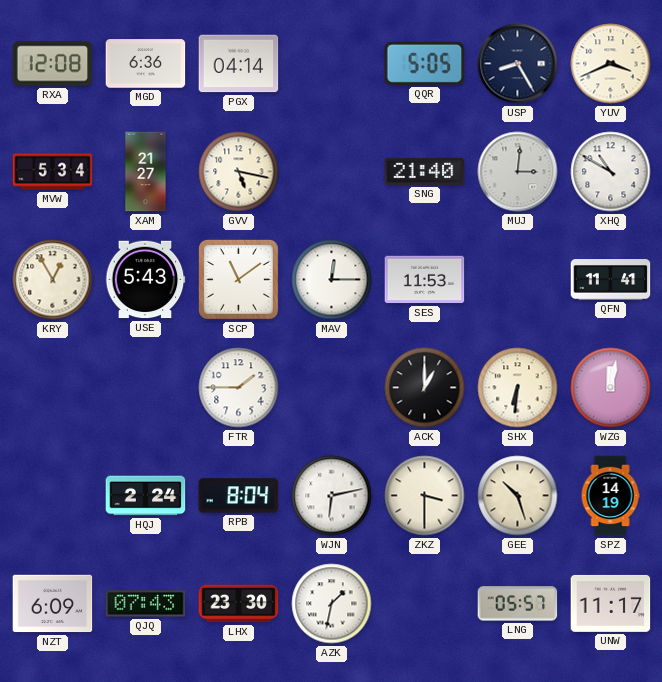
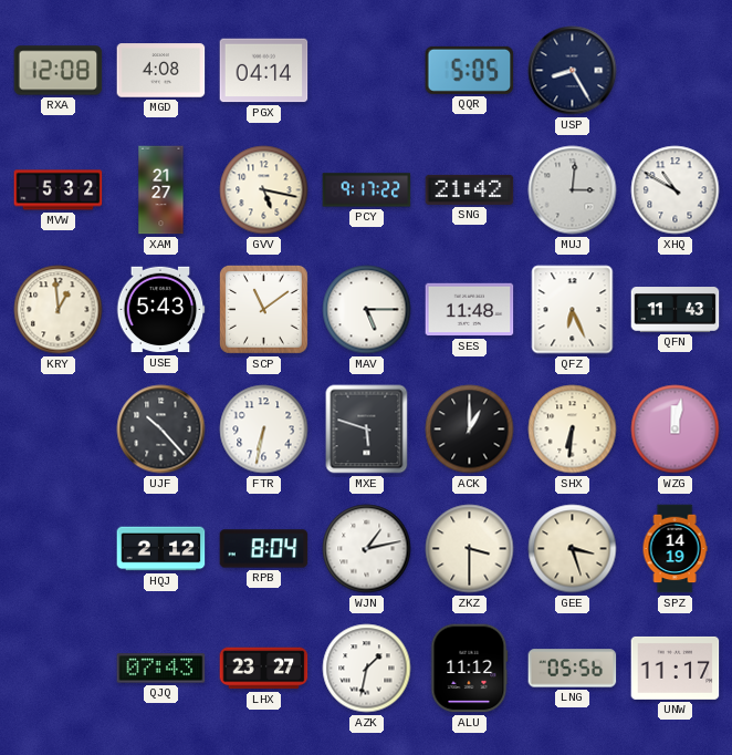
MGD: 6:36 -> 4:08
YUV: 3:41 -> none
MVW: 5:34 -> 5:32
PCY: none -> 9:17
SNG: 21:40 -> 21:42
KRY: 12:55 -> 12:59
MAV: 12:15 -> 5:15
SES: 11:53 -> 11:48
QFZ: none -> 6:26
QFN: 11:41 -> 11:43
UJF: none -> 10:23
FTR: 1:45 -> 6:32
MXE: none -> 5:48
HQJ: 2:24 -> 2:12
WJN: 6:13 -> 1:13
GEE: 10:27 -> 3:27
NZT: 6:09 -> none
LHX: 23:30 -> 23:27
ALU: none -> 11:12
LNG: 05:57 -> 05:56
